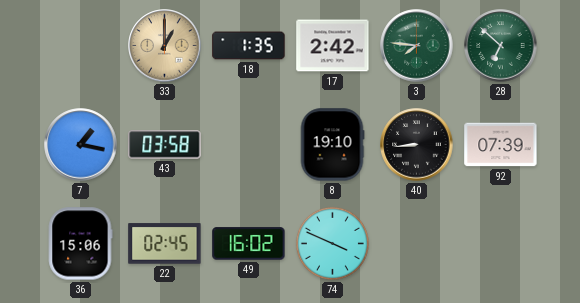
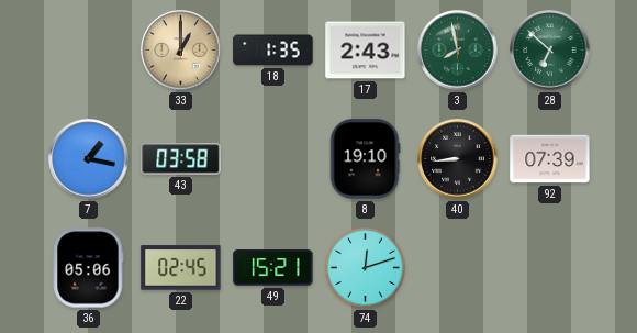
17: 2:42 -> 2:43
3: 7:46 -> 7:58
36: 15:06 -> 05:06
49: 16:02 -> 15:21
74: 3:49 -> 12:12
